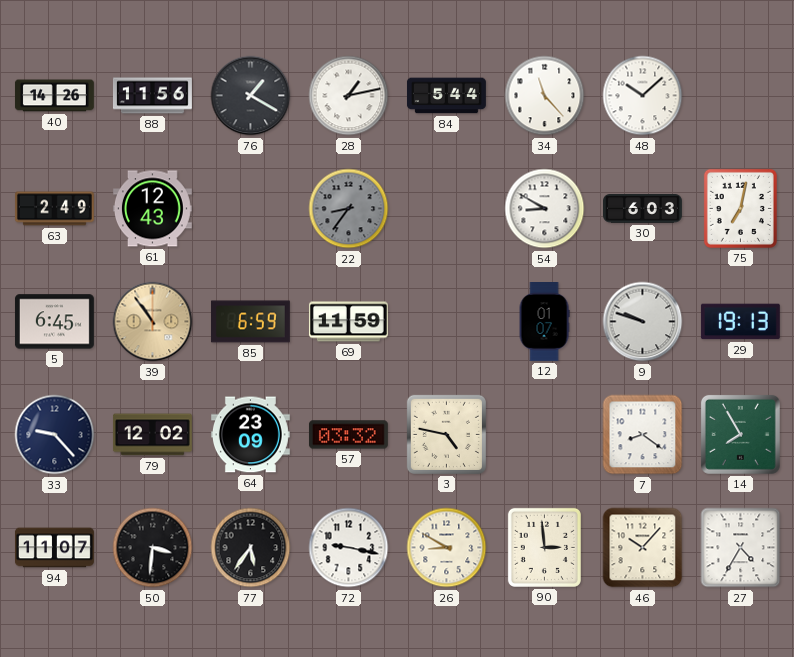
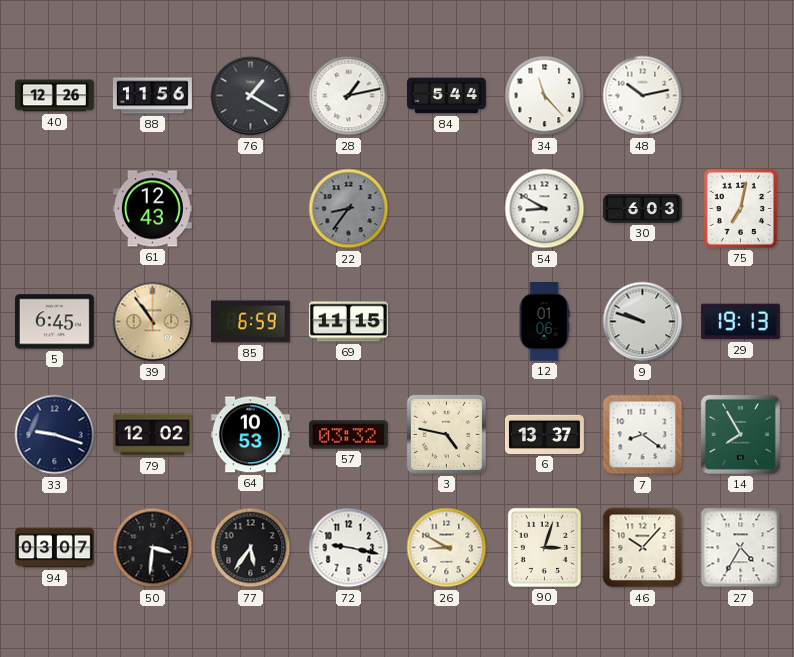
40: 14:26 -> 12:26
48: 10:08 -> 10:13
63: 2:49 -> none
69: 11:59 -> 11:15
12: 01:07 -> 01:06
33: 9:23 -> 9:18
64: 23:09 -> 10:53
6: none -> 13:37
94: 11:07 -> 03:07
90: 2:59 -> 3:03
